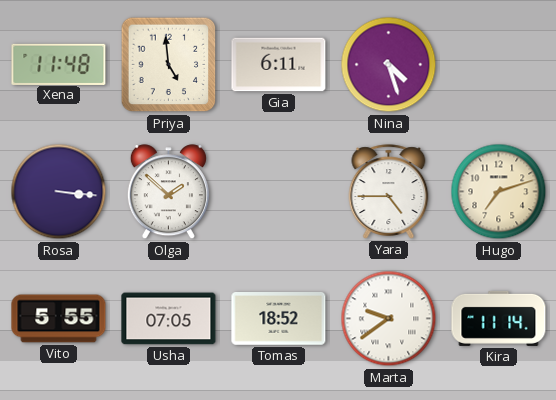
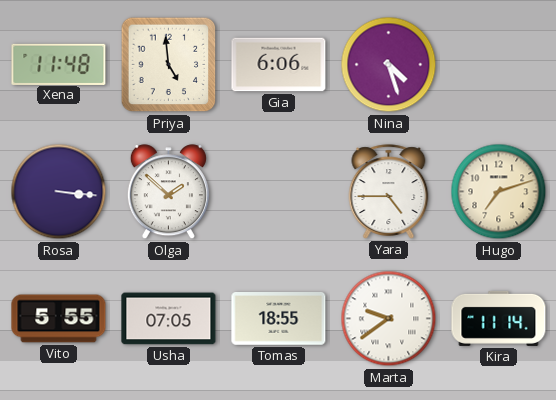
Gia: 6:11 -> 6:06
Tomas: 18:52 -> 18:55
